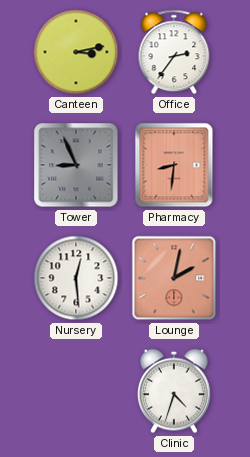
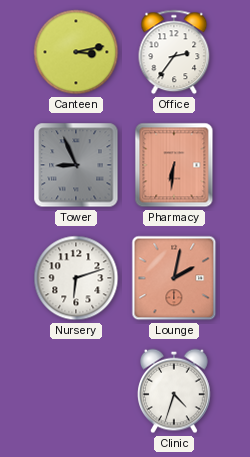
Pharmacy: 8:31 -> 6:31
Nursery: 12:29 -> 6:12
